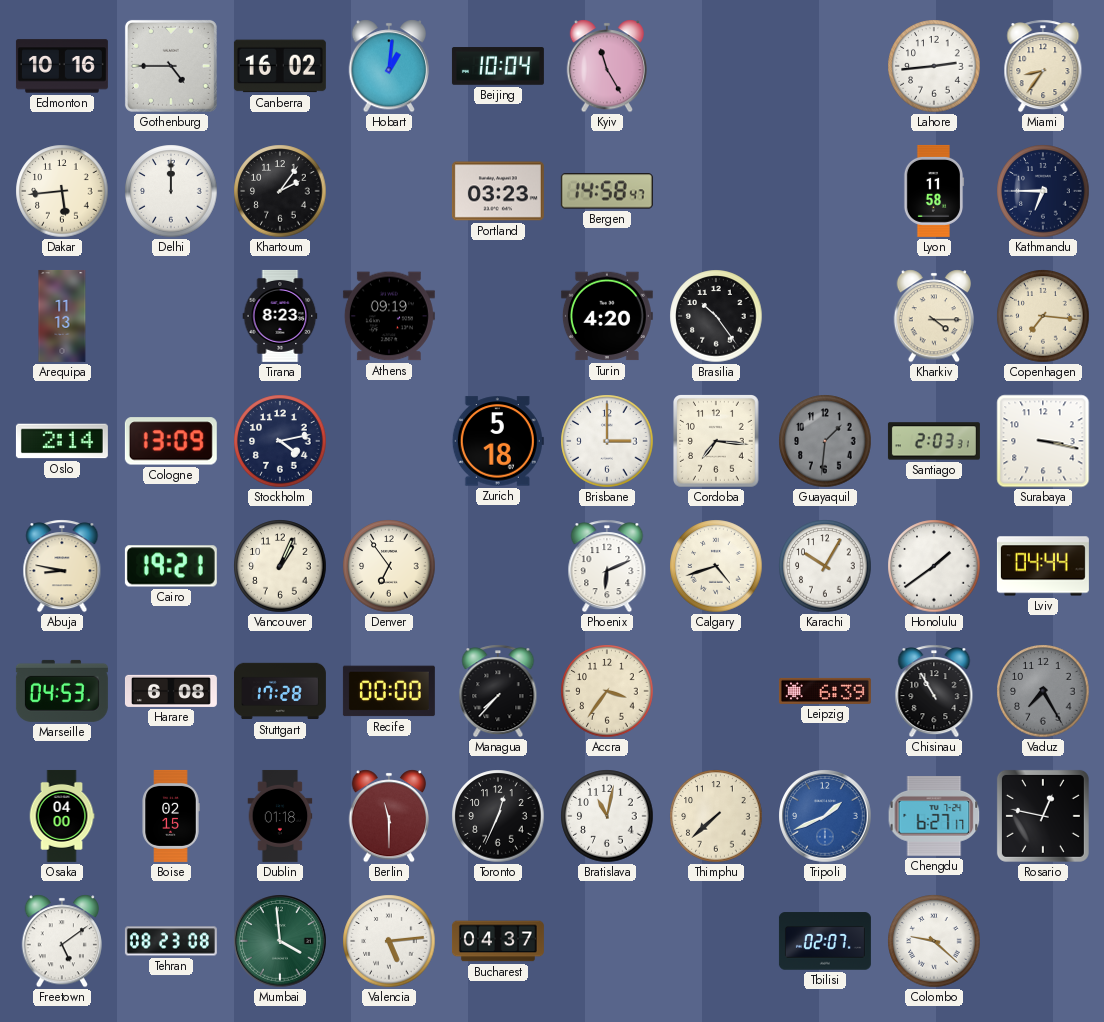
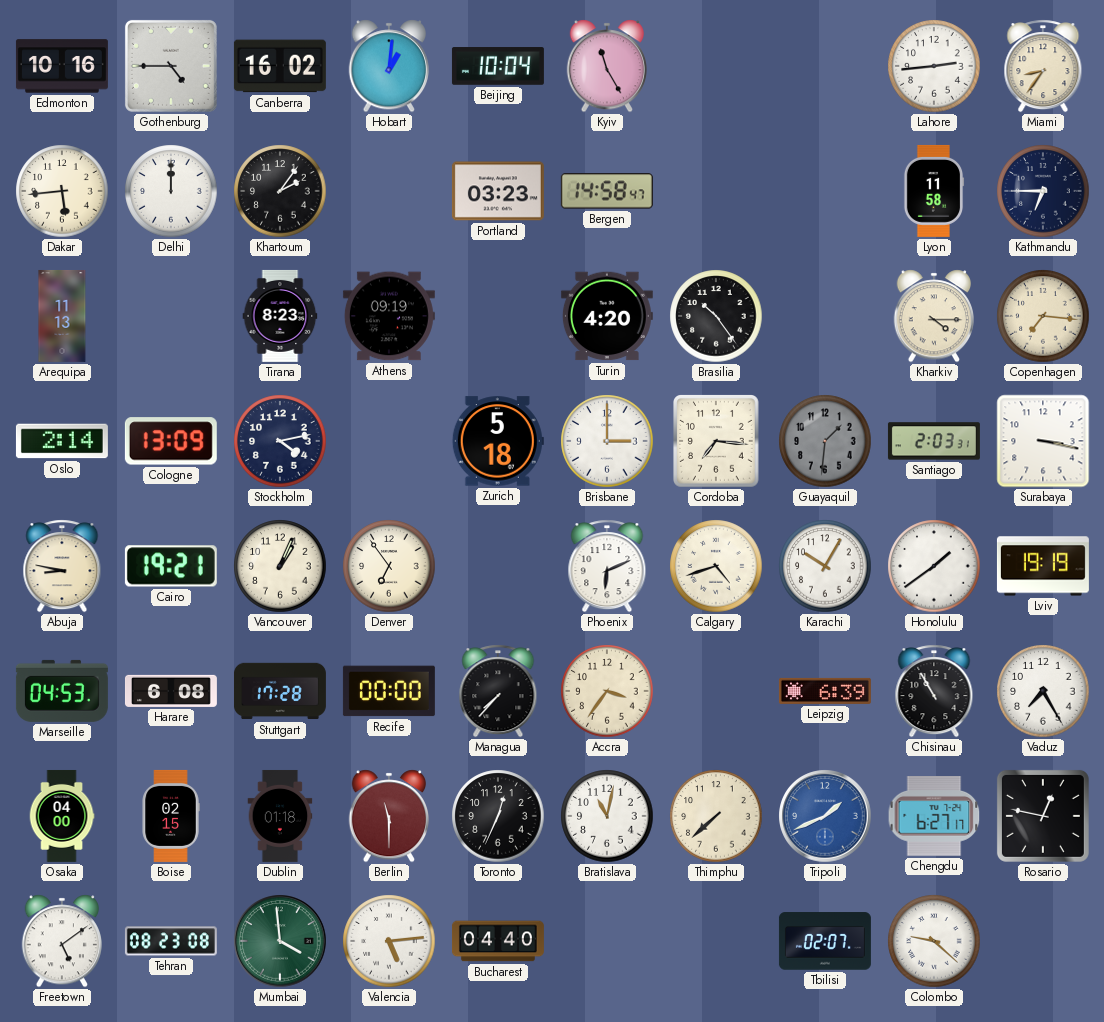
Lviv: 04:44 -> 19:19
Vaduz dial: grey -> white
Bucharest: 04:37 -> 04:40
